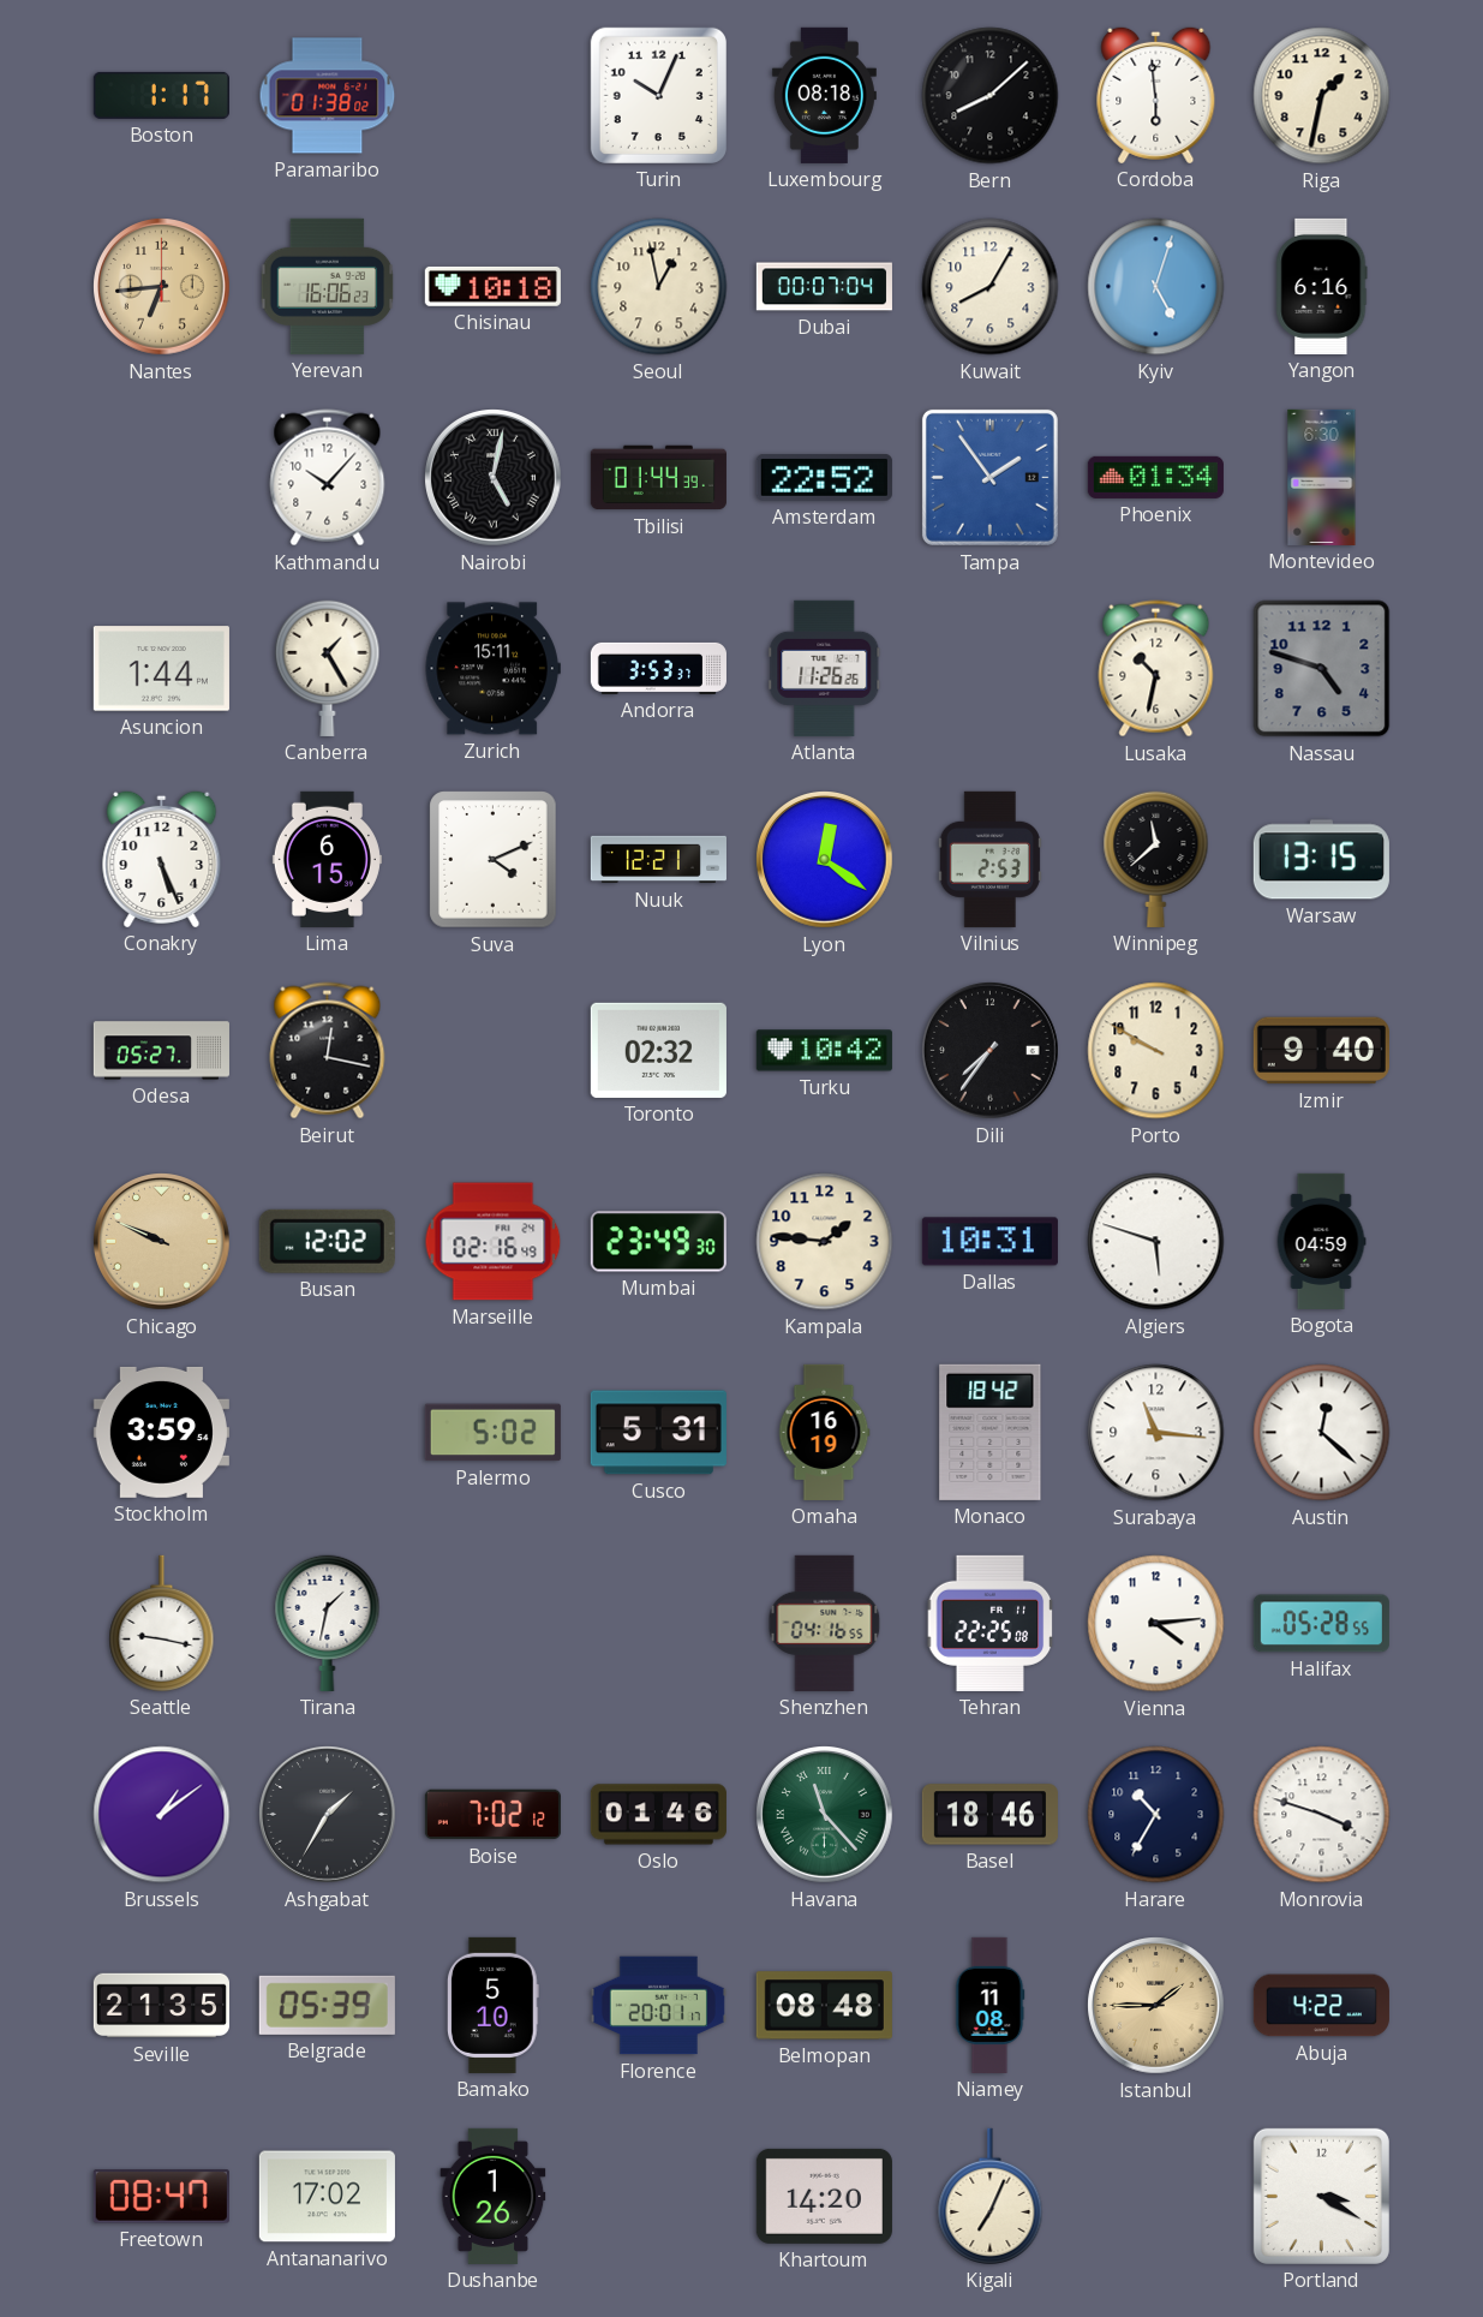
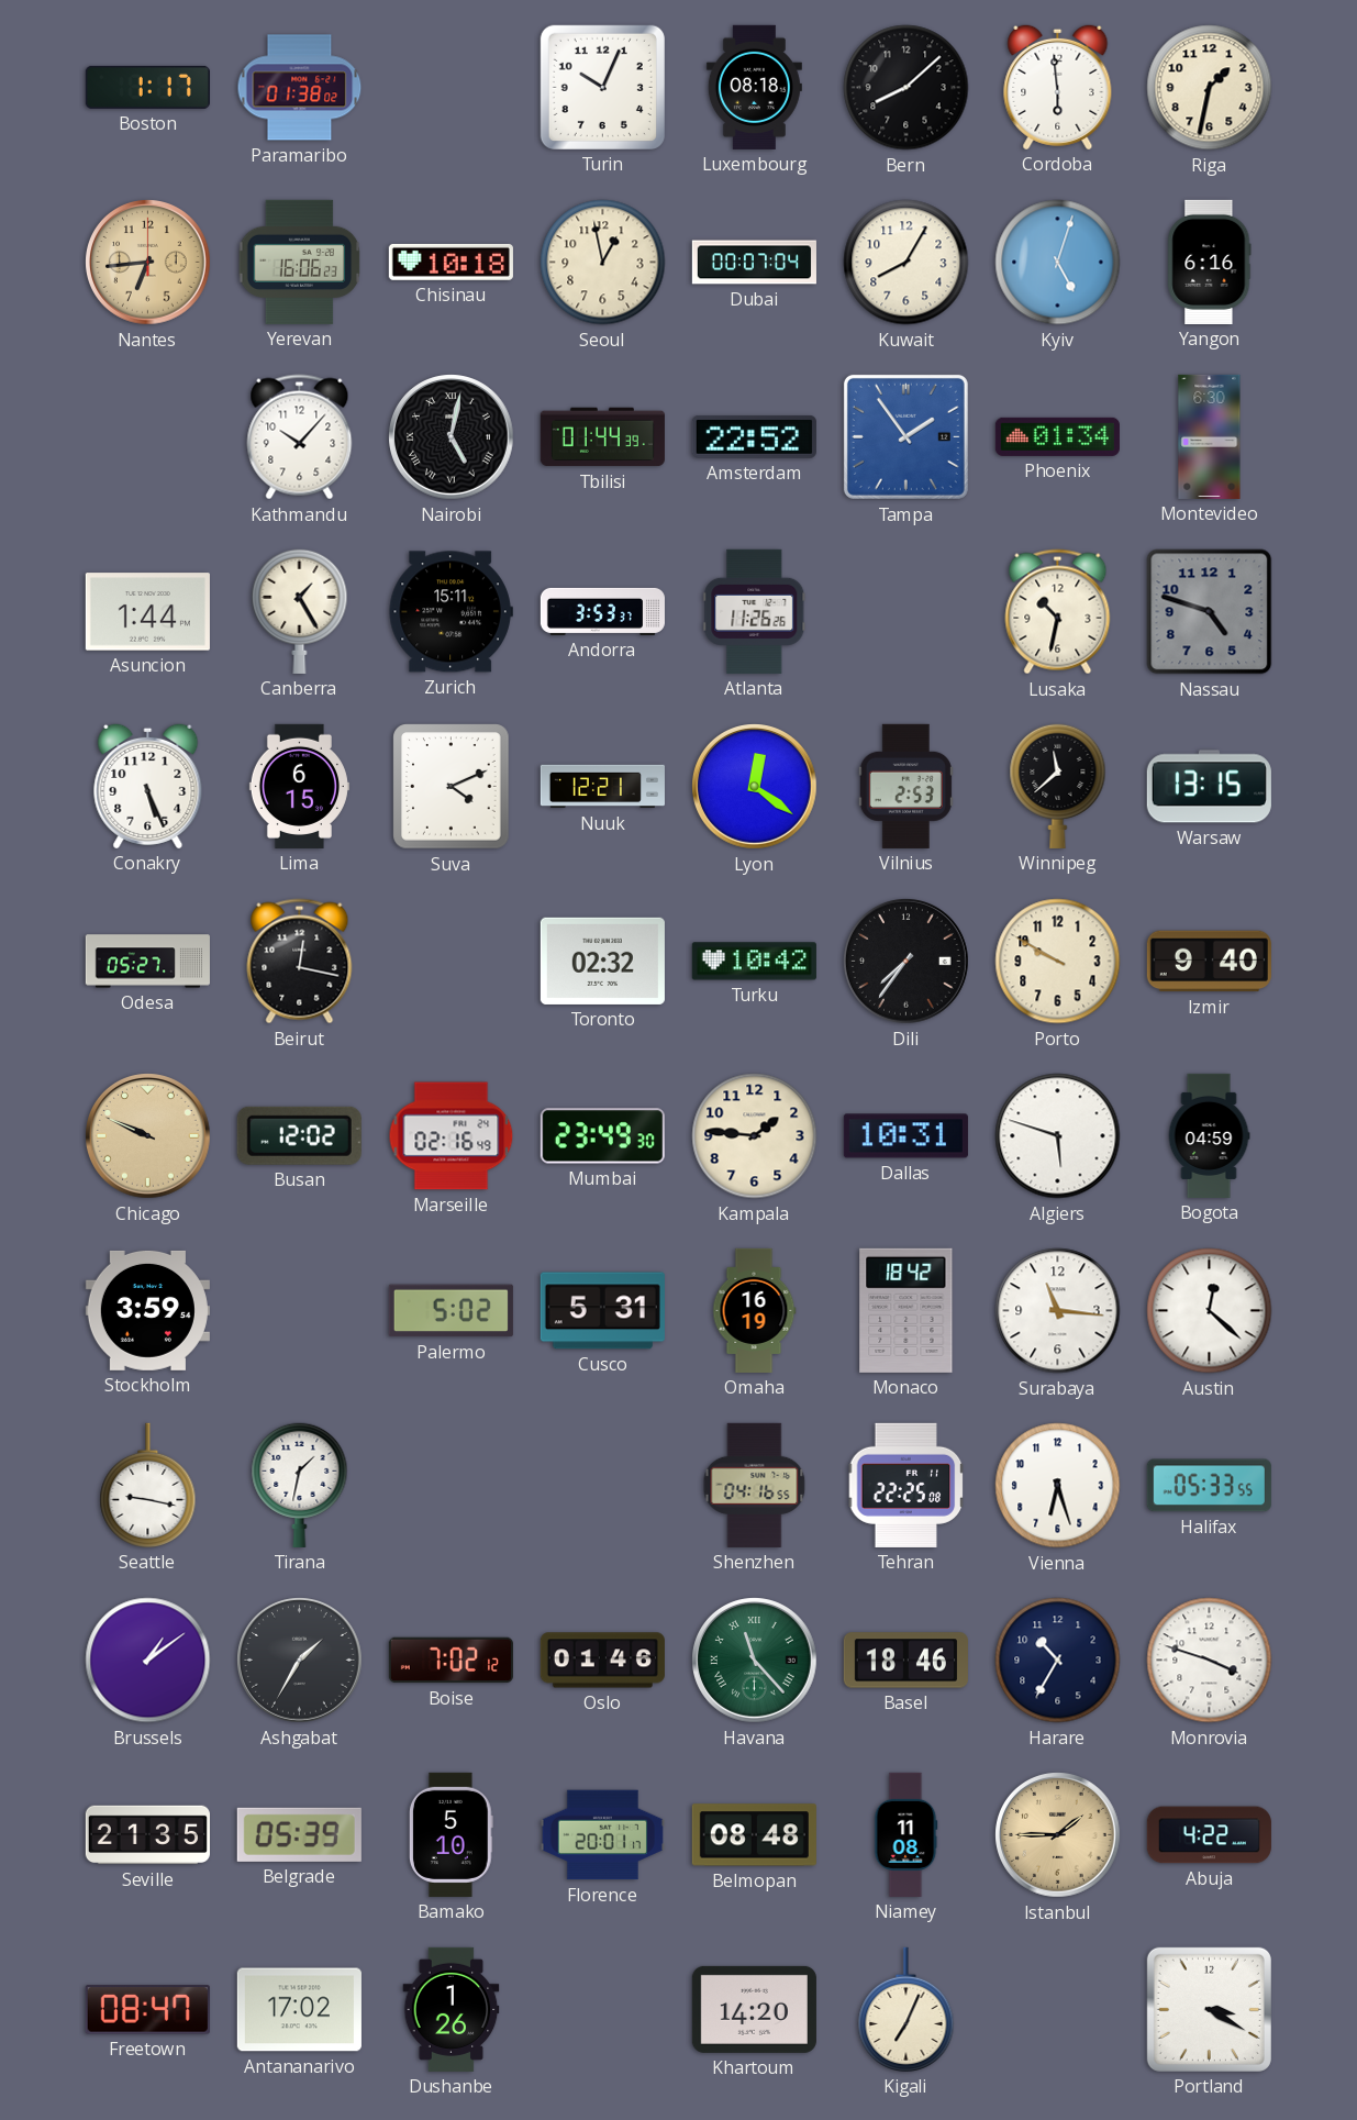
Vienna: 4:14 -> 6:27
Halifax: 05:28 -> 05:33
